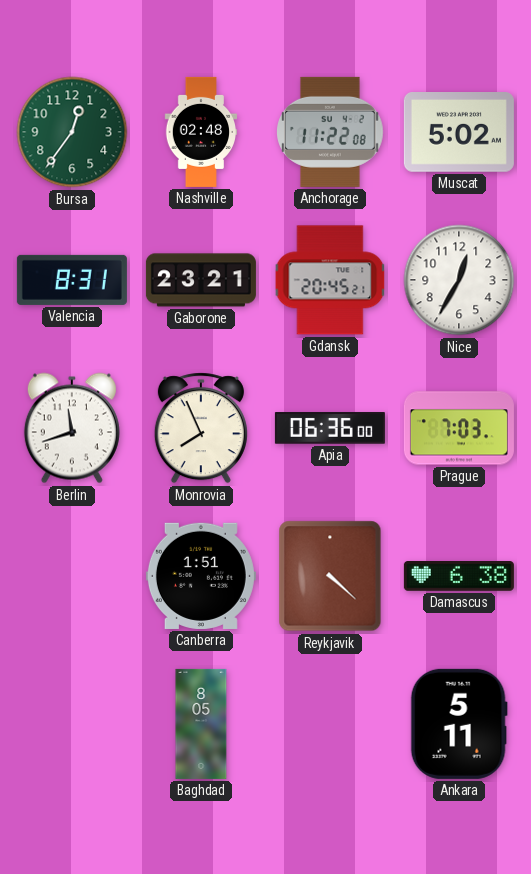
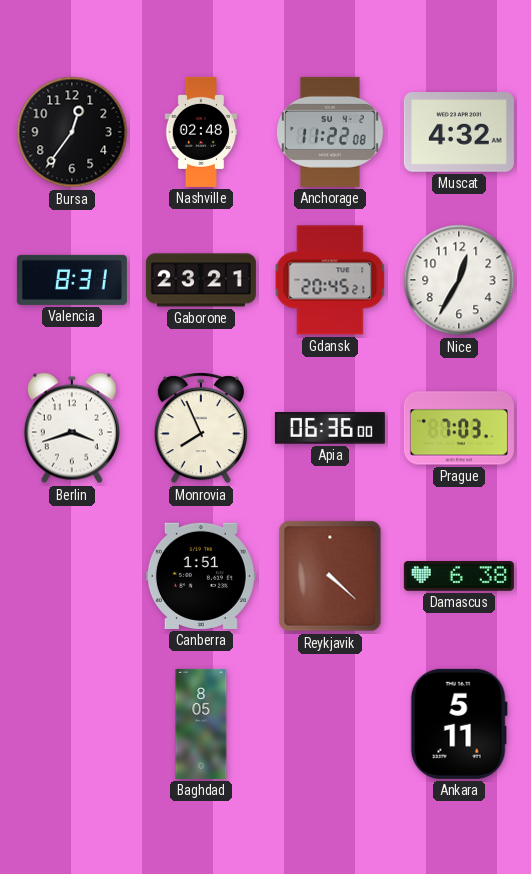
Bursa dial: green -> black
Muscat: 5:02 -> 4:32
Berlin: 11:42 -> 3:42
